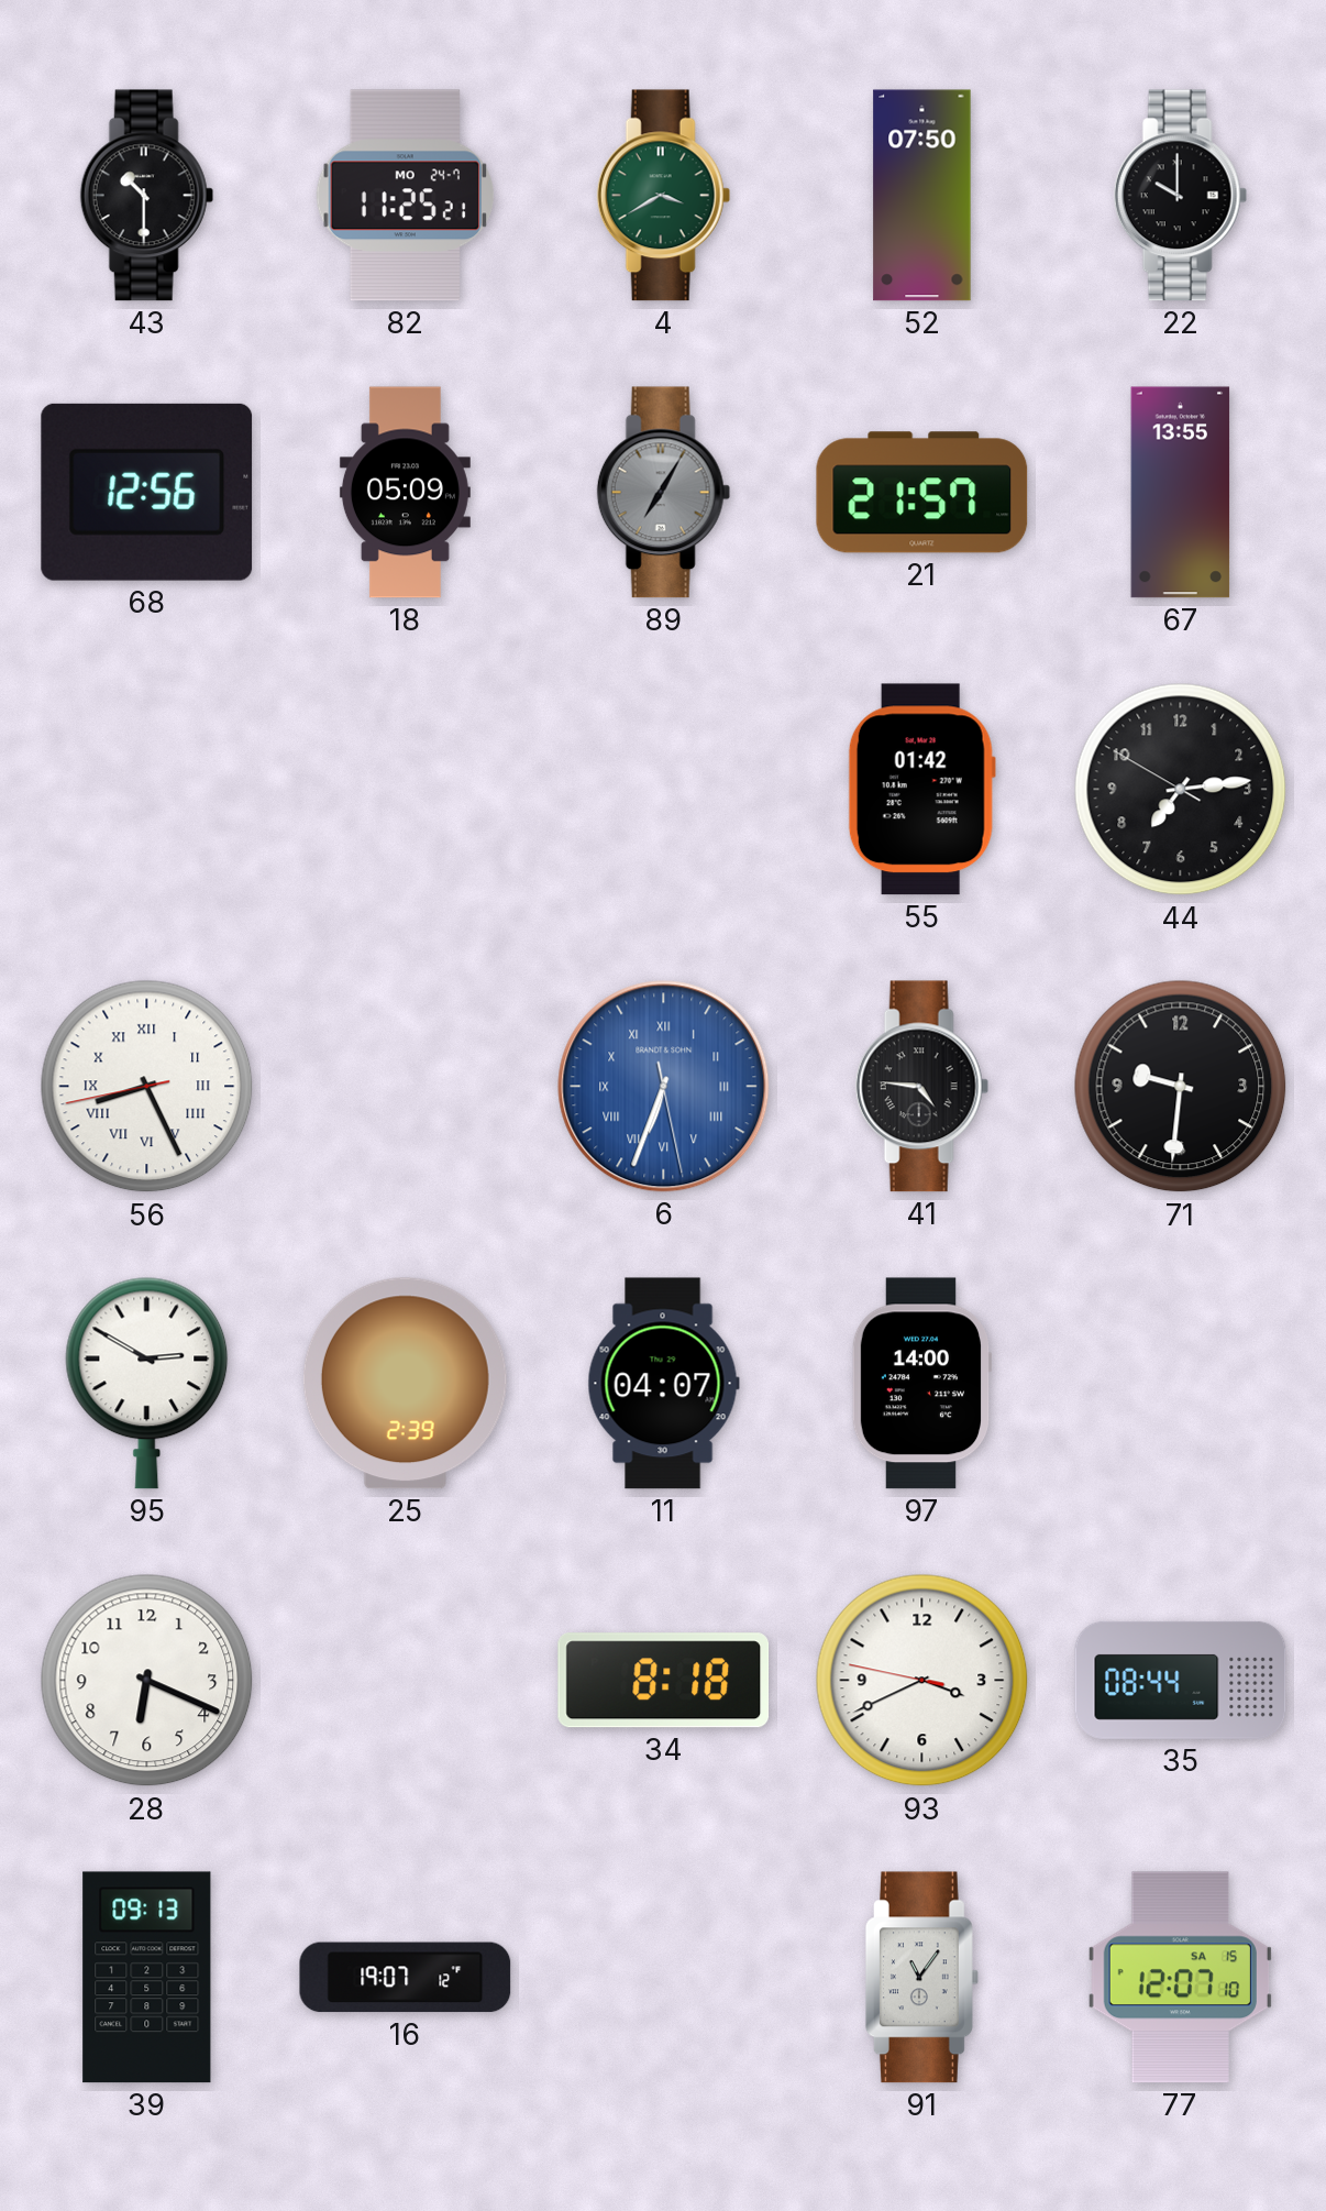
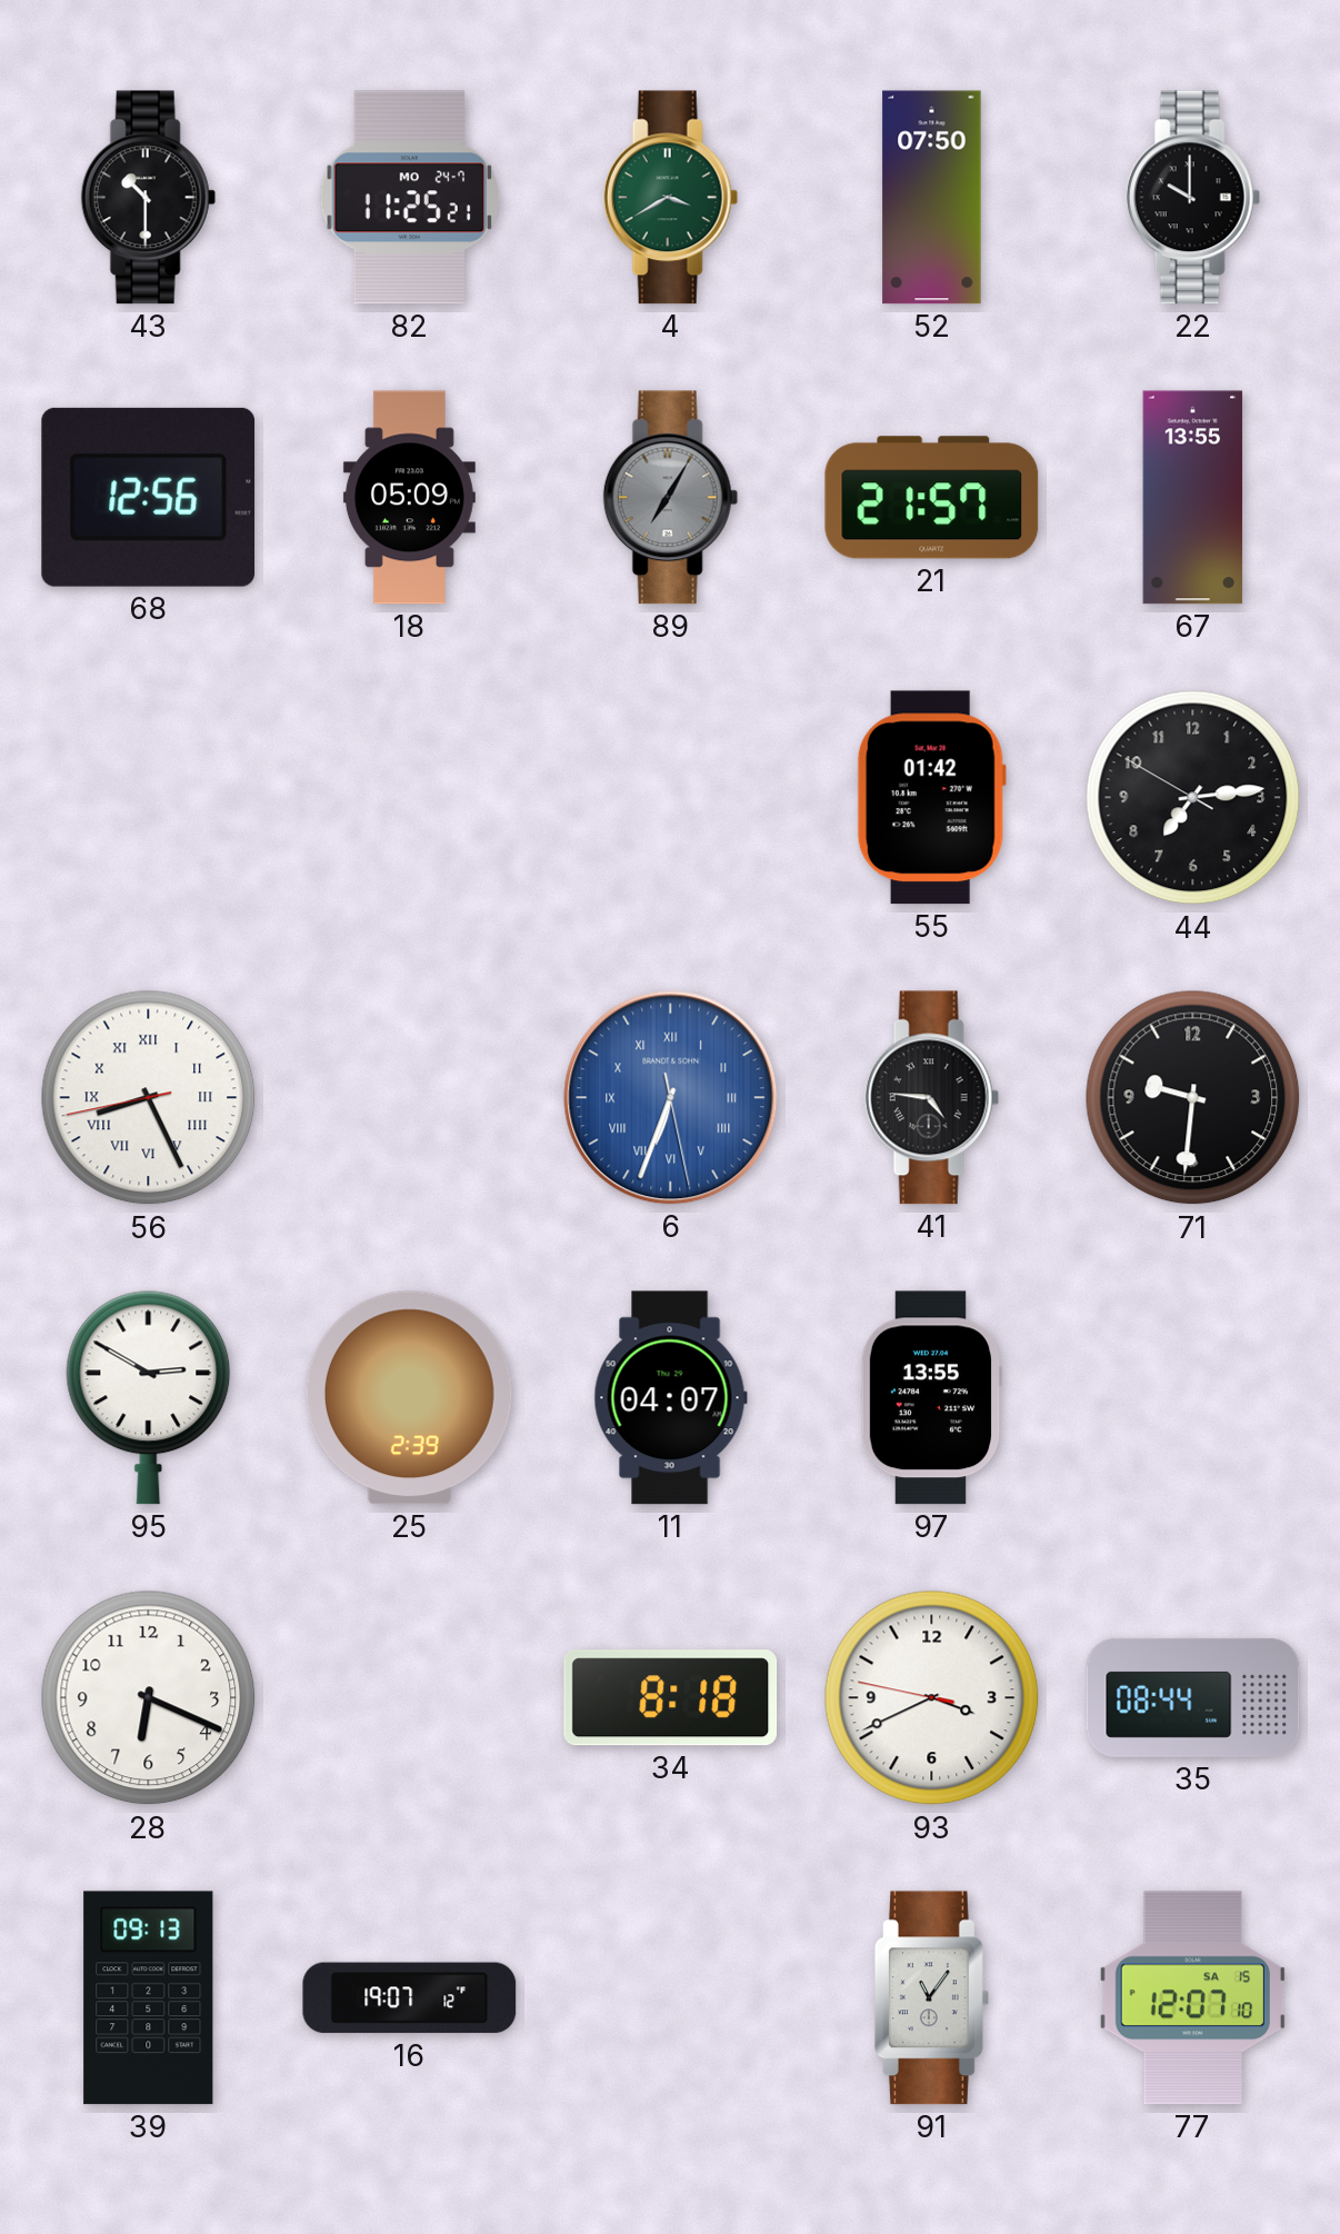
97: 14:00 -> 13:55
